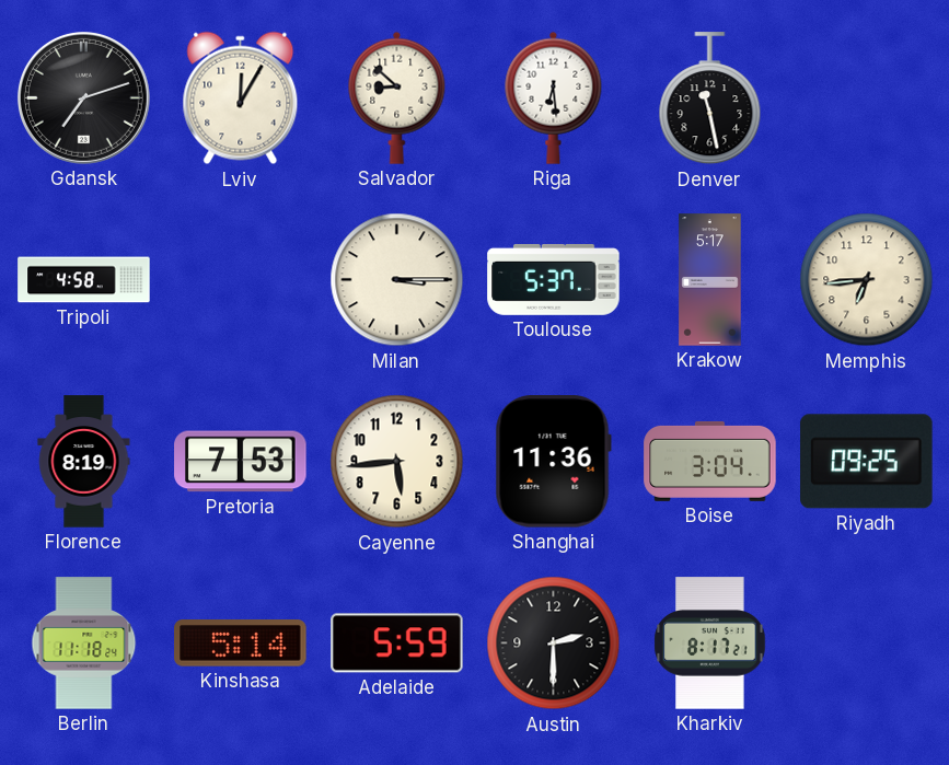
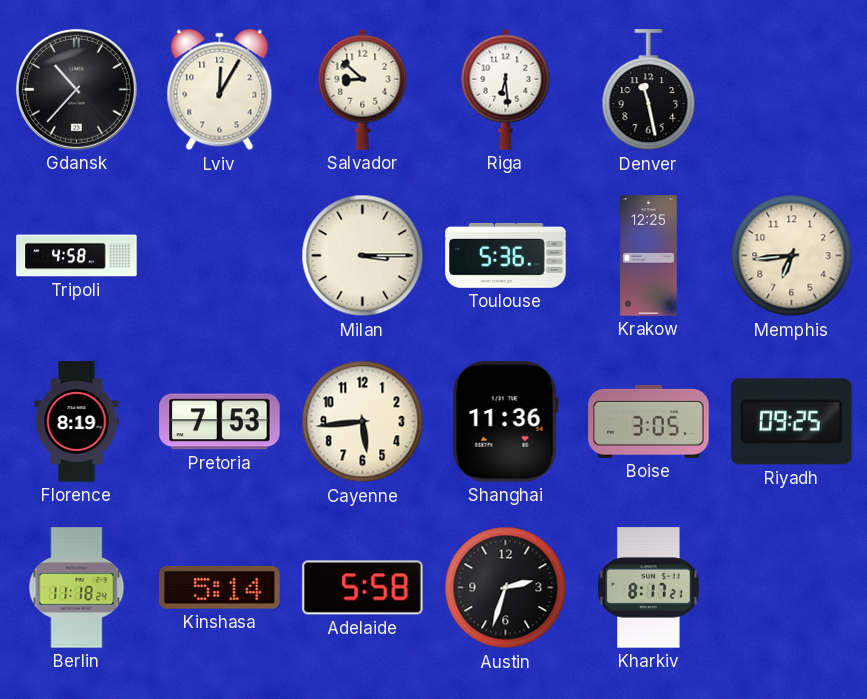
Gdansk: 7:12 -> 10:37
Toulouse: 5:37 -> 5:36
Krakow: 5:17 -> 12:25
Boise: 3:04 -> 3:05
Adelaide: 5:59 -> 5:58
Austin: 2:30 -> 2:33
